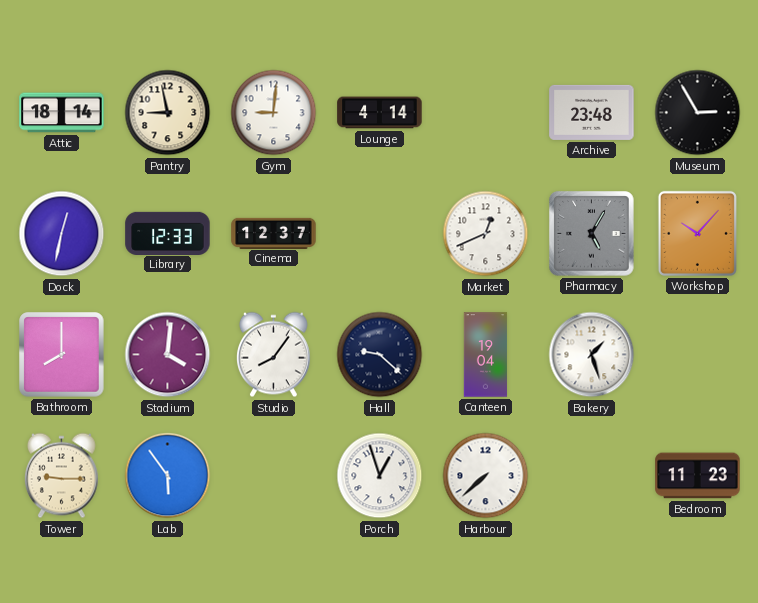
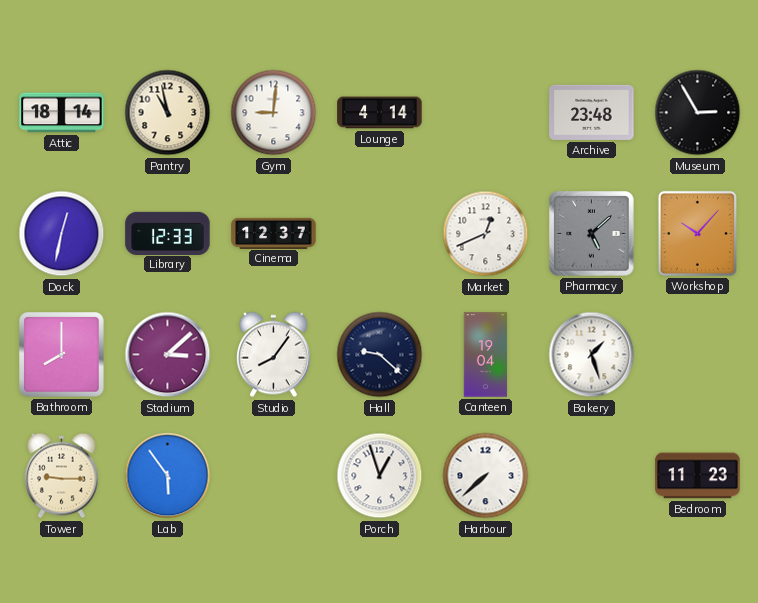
Pantry: 8:58 -> 10:58
Pharmacy: 5:05 -> 5:08
Stadium: 4:01 -> 3:08
